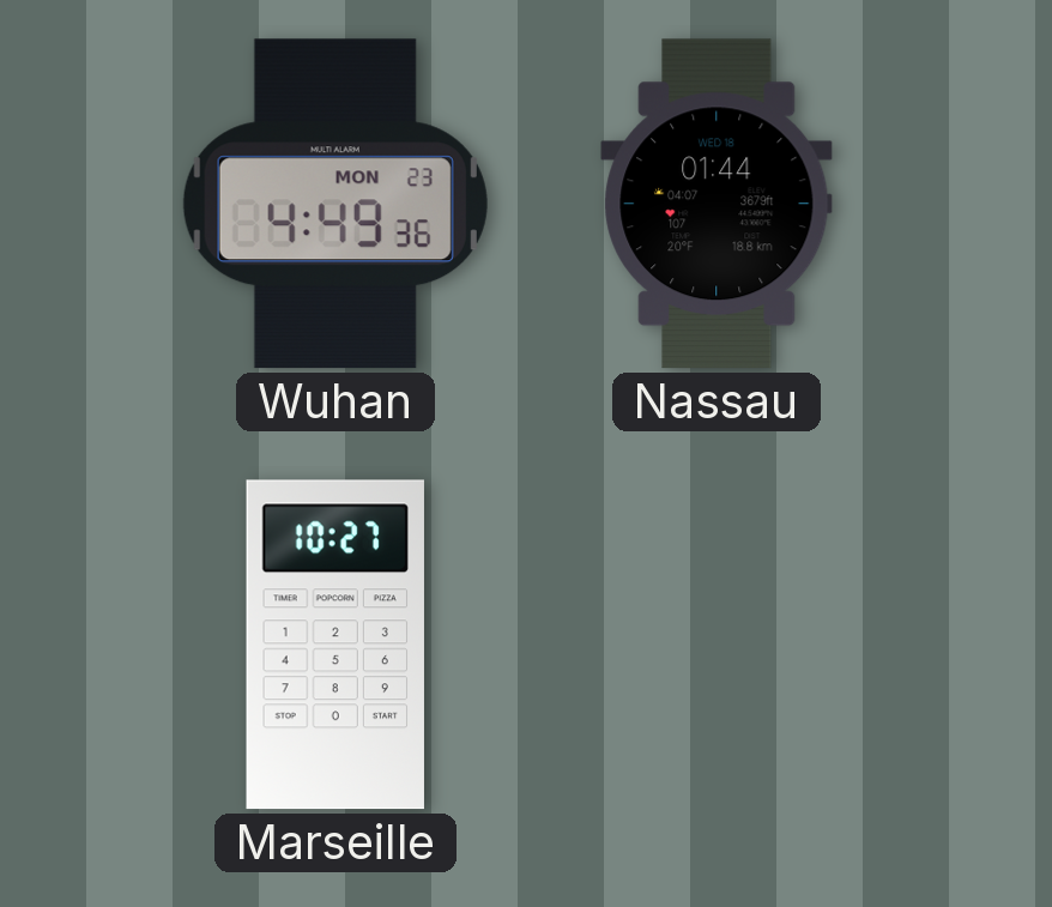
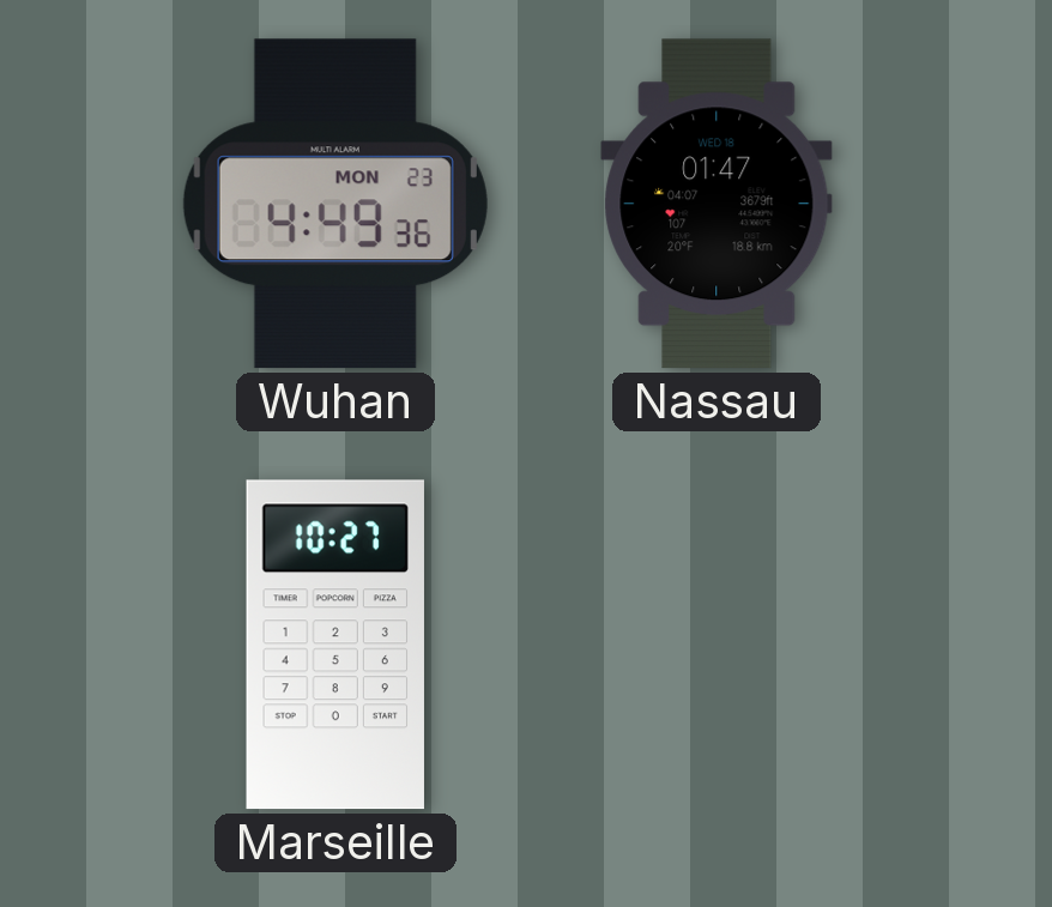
Nassau: 01:44 -> 01:47
